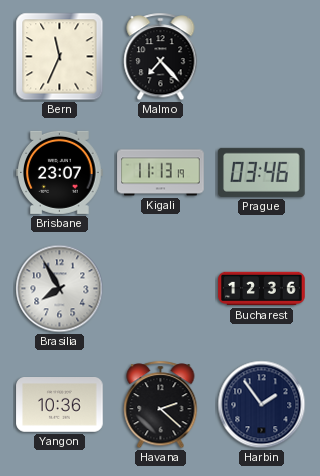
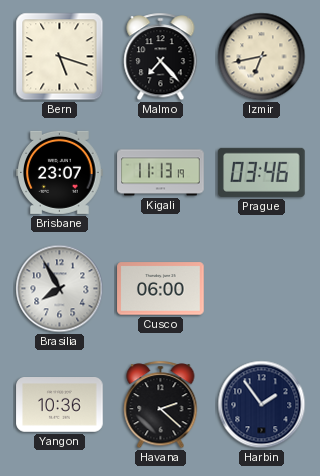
Bern: 11:34 -> 5:18
Izmir: none -> 6:43
Cusco: none -> 06:00
Bucharest: 12:36 -> none
